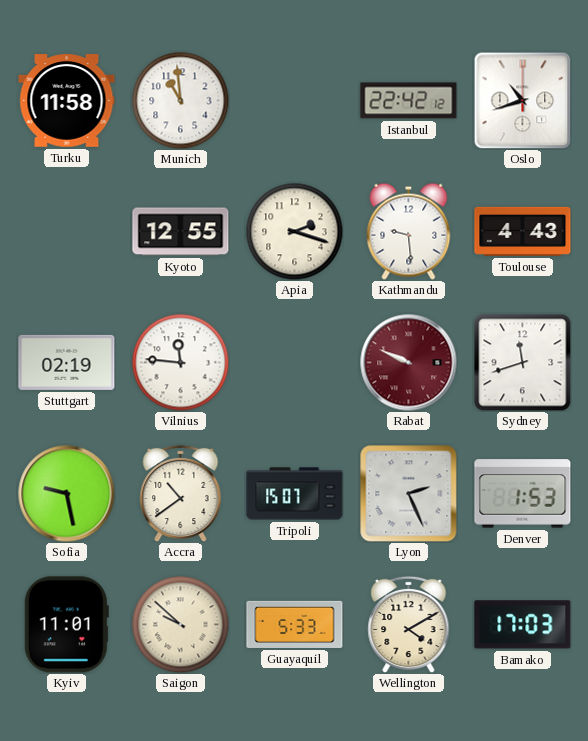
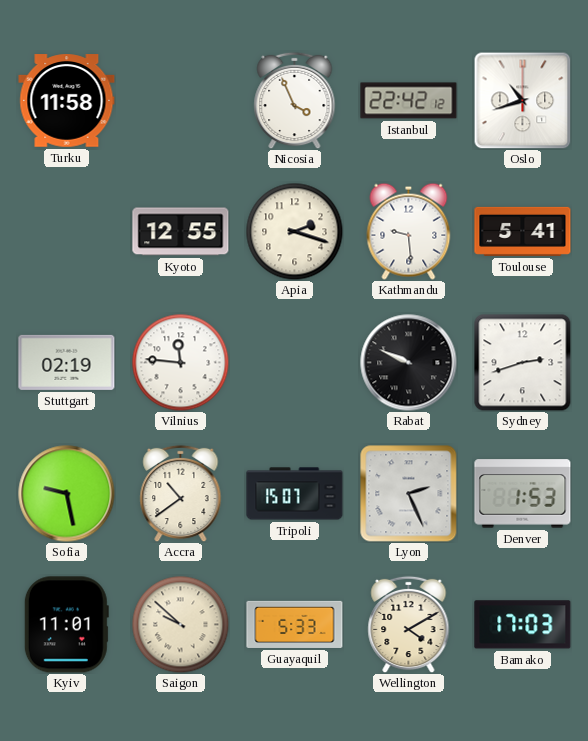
Munich: 10:59 -> none
Nicosia: none -> 3:56
Toulouse: 4:43 -> 5:41
Rabat dial: burgundy -> black
Sydney: 11:42 -> 2:42
